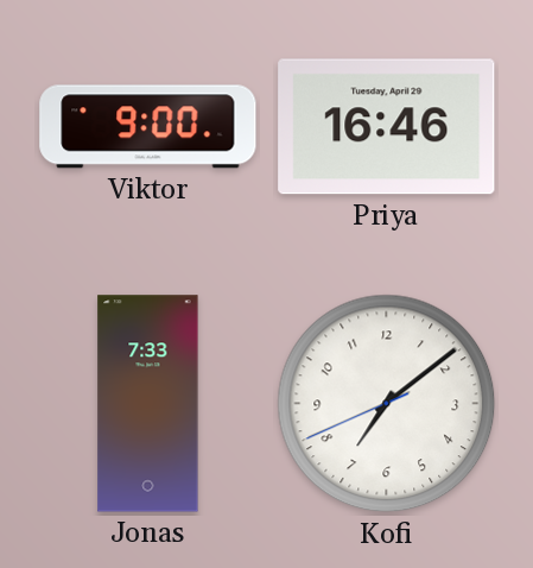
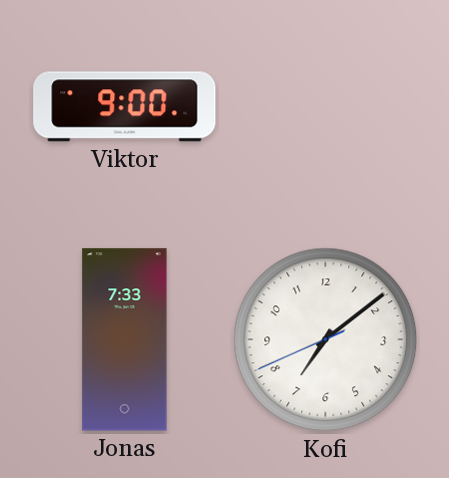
Priya: 16:46 -> none
